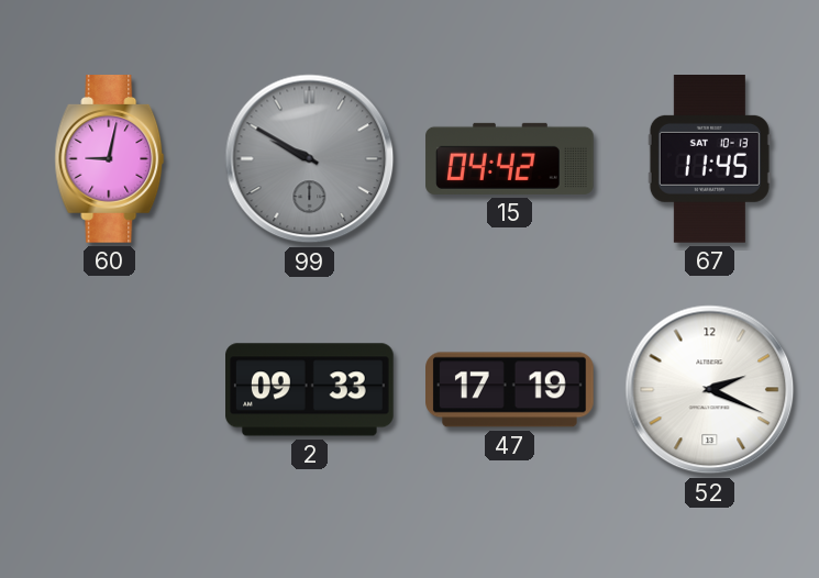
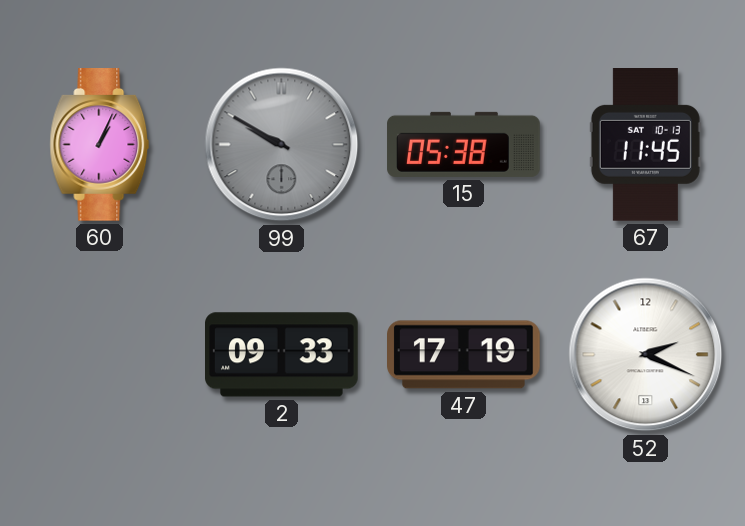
60: 9:02 -> 1:04
15: 04:42 -> 05:38
